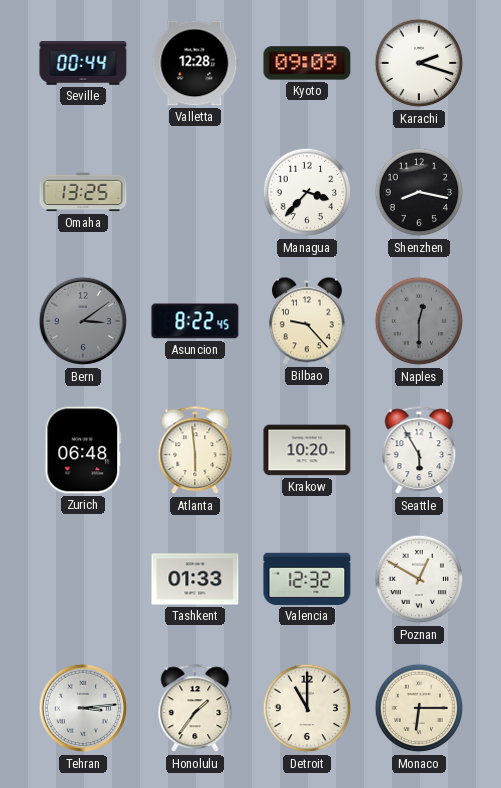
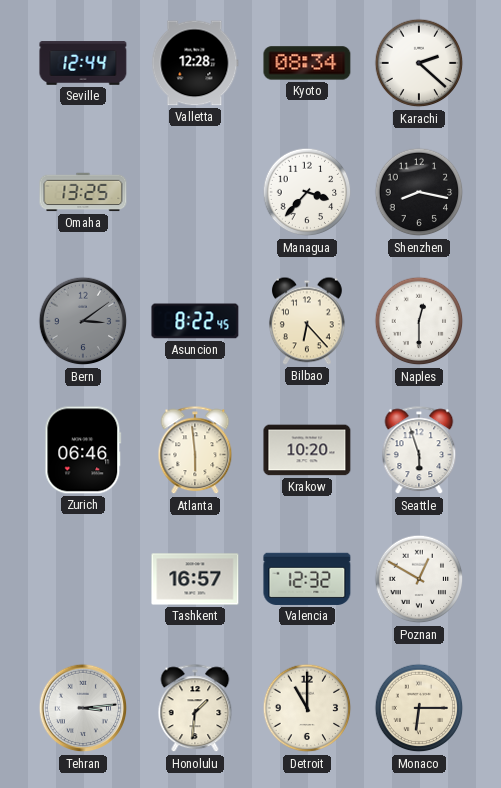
Seville: 00:44 -> 12:44
Kyoto: 09:09 -> 08:34
Karachi: 2:18 -> 2:22
Bilbao: 9:23 -> 6:23
Naples dial: grey -> white
Zurich: 06:48 -> 06:46
Seattle: 5:55 -> 5:57
Tashkent: 01:33 -> 16:57
Honolulu: 1:36 -> 1:31
